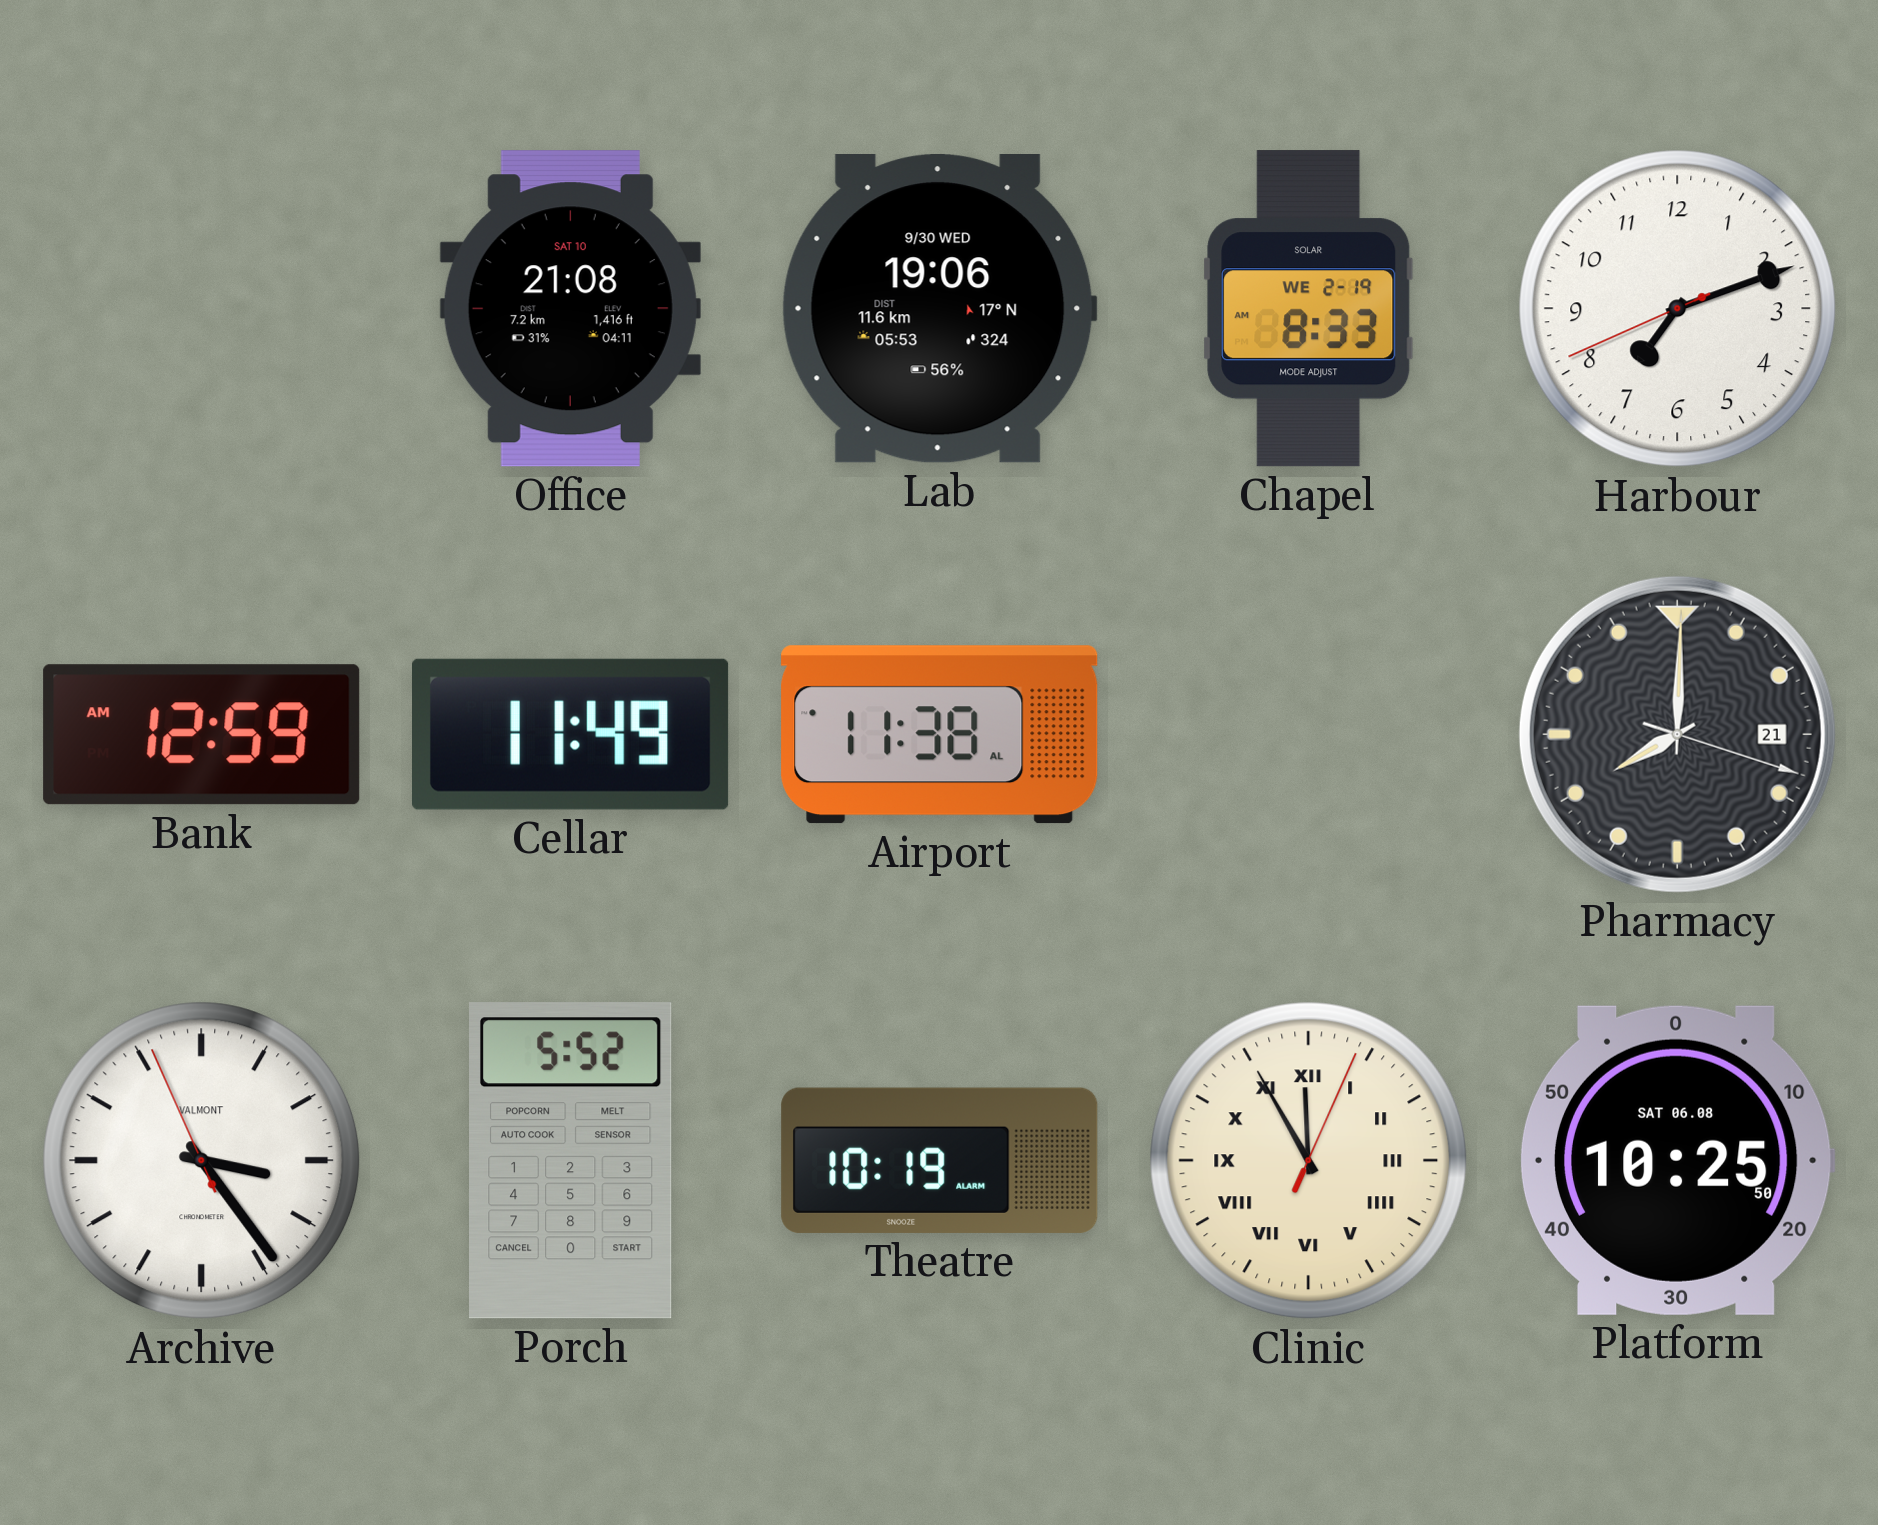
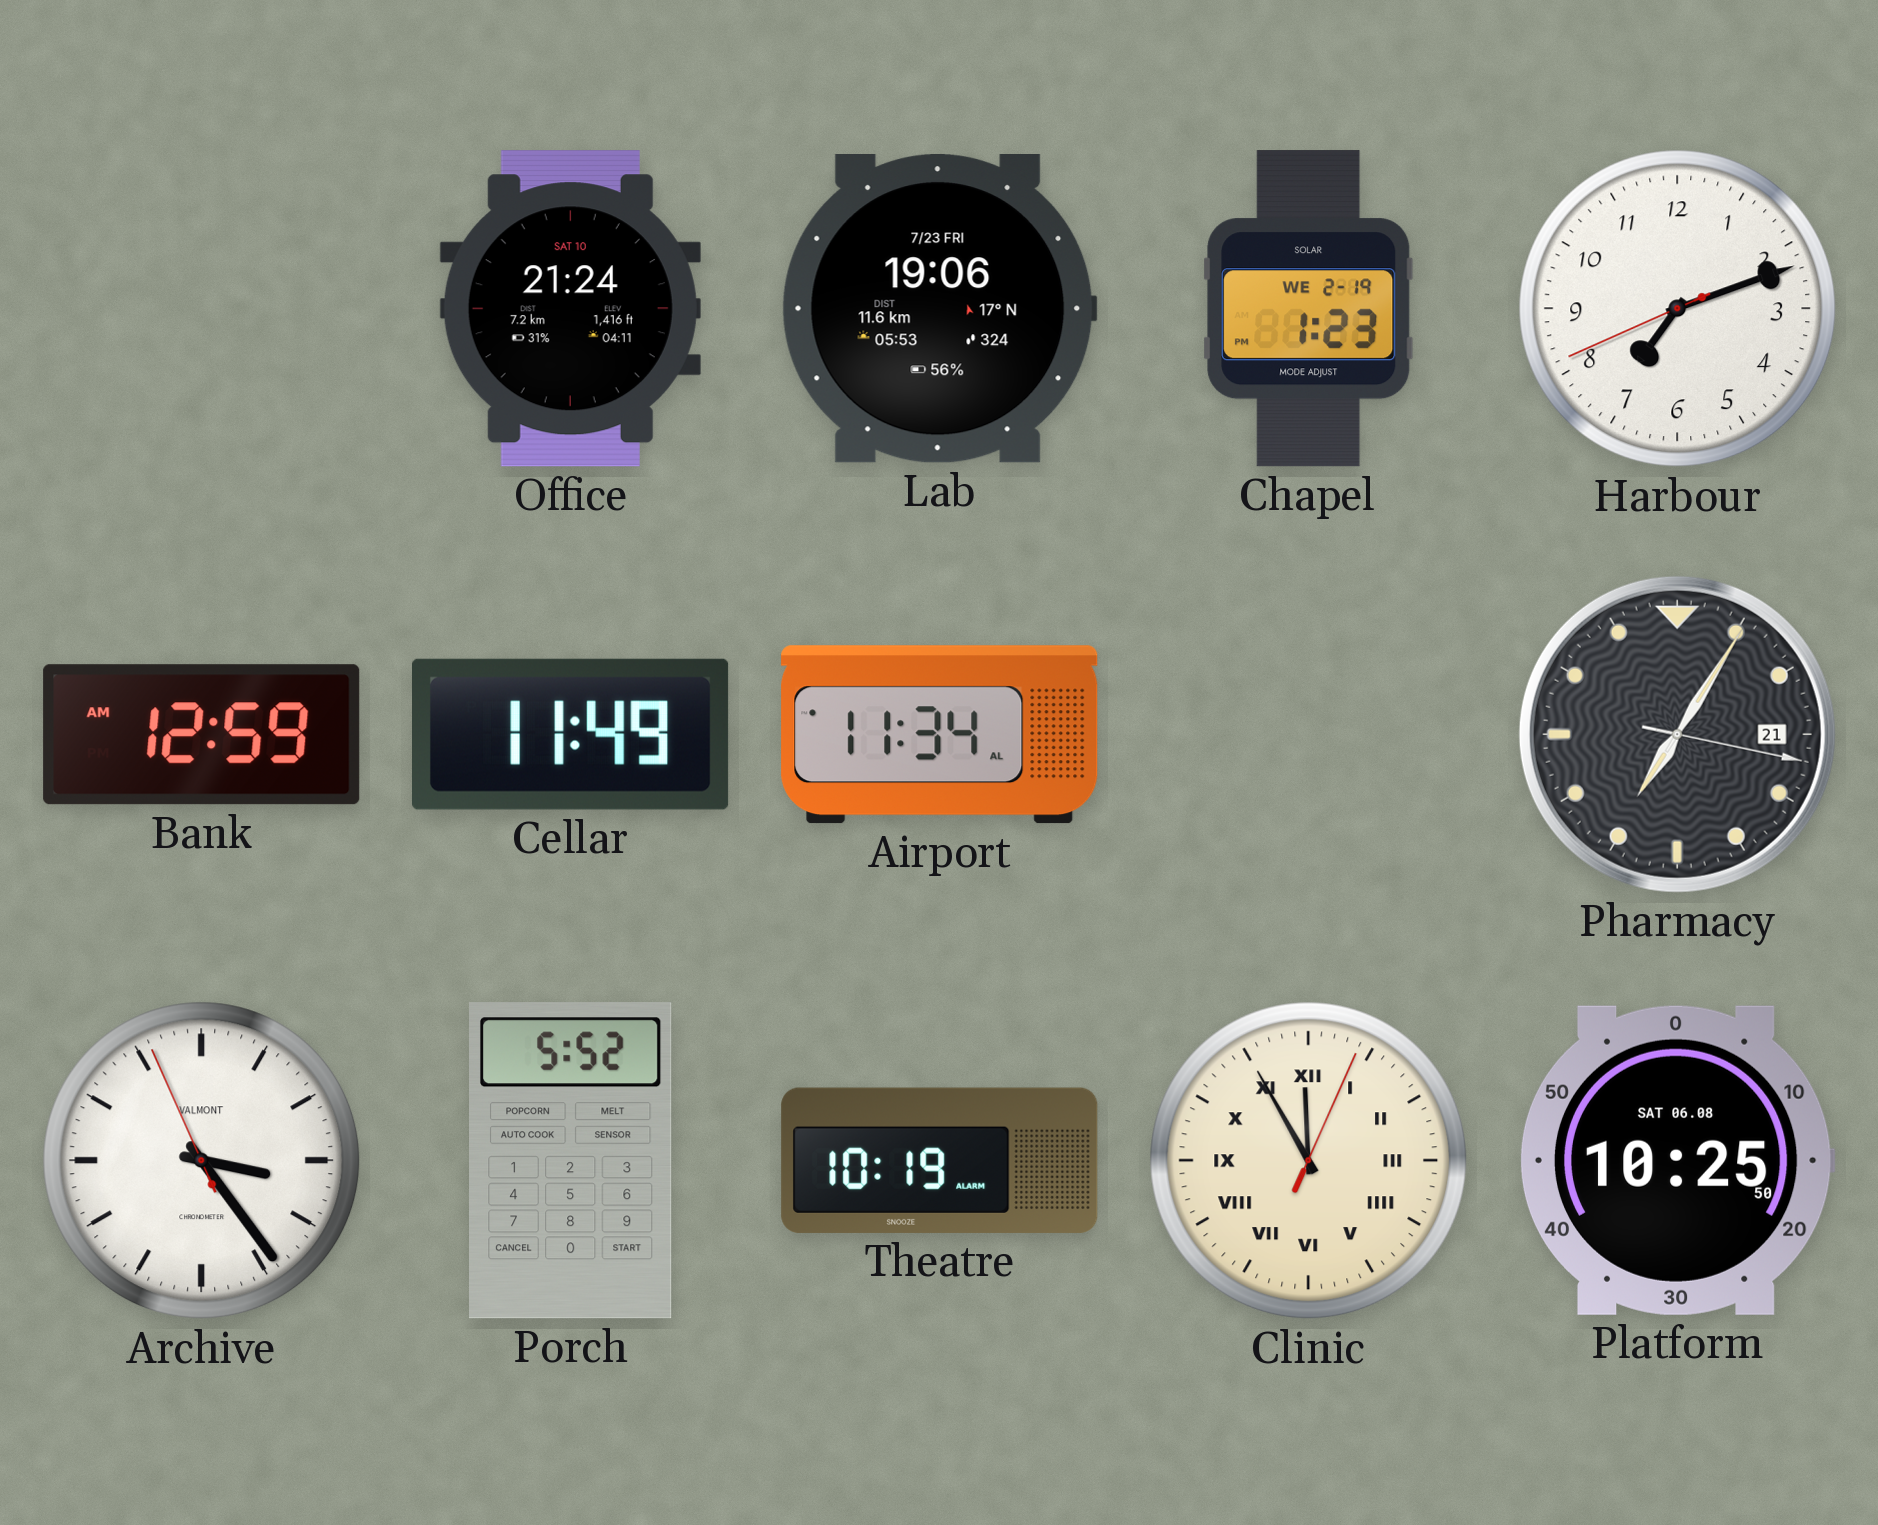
Office: 21:08 -> 21:24
Lab date: 9/30 WED -> 7/23 FRI
Chapel: 8:33 -> 1:23
Airport: 11:38 -> 11:34
Pharmacy: 8:00 -> 7:05
